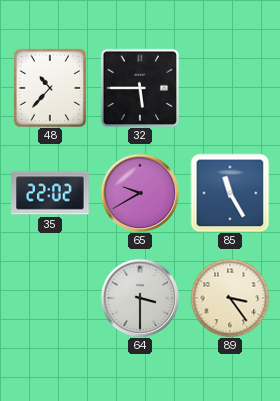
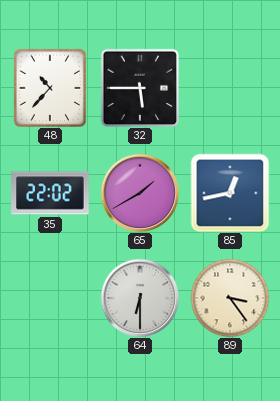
65: 9:40 -> 1:40
85: 11:25 -> 12:43
64: 3:30 -> 6:30
